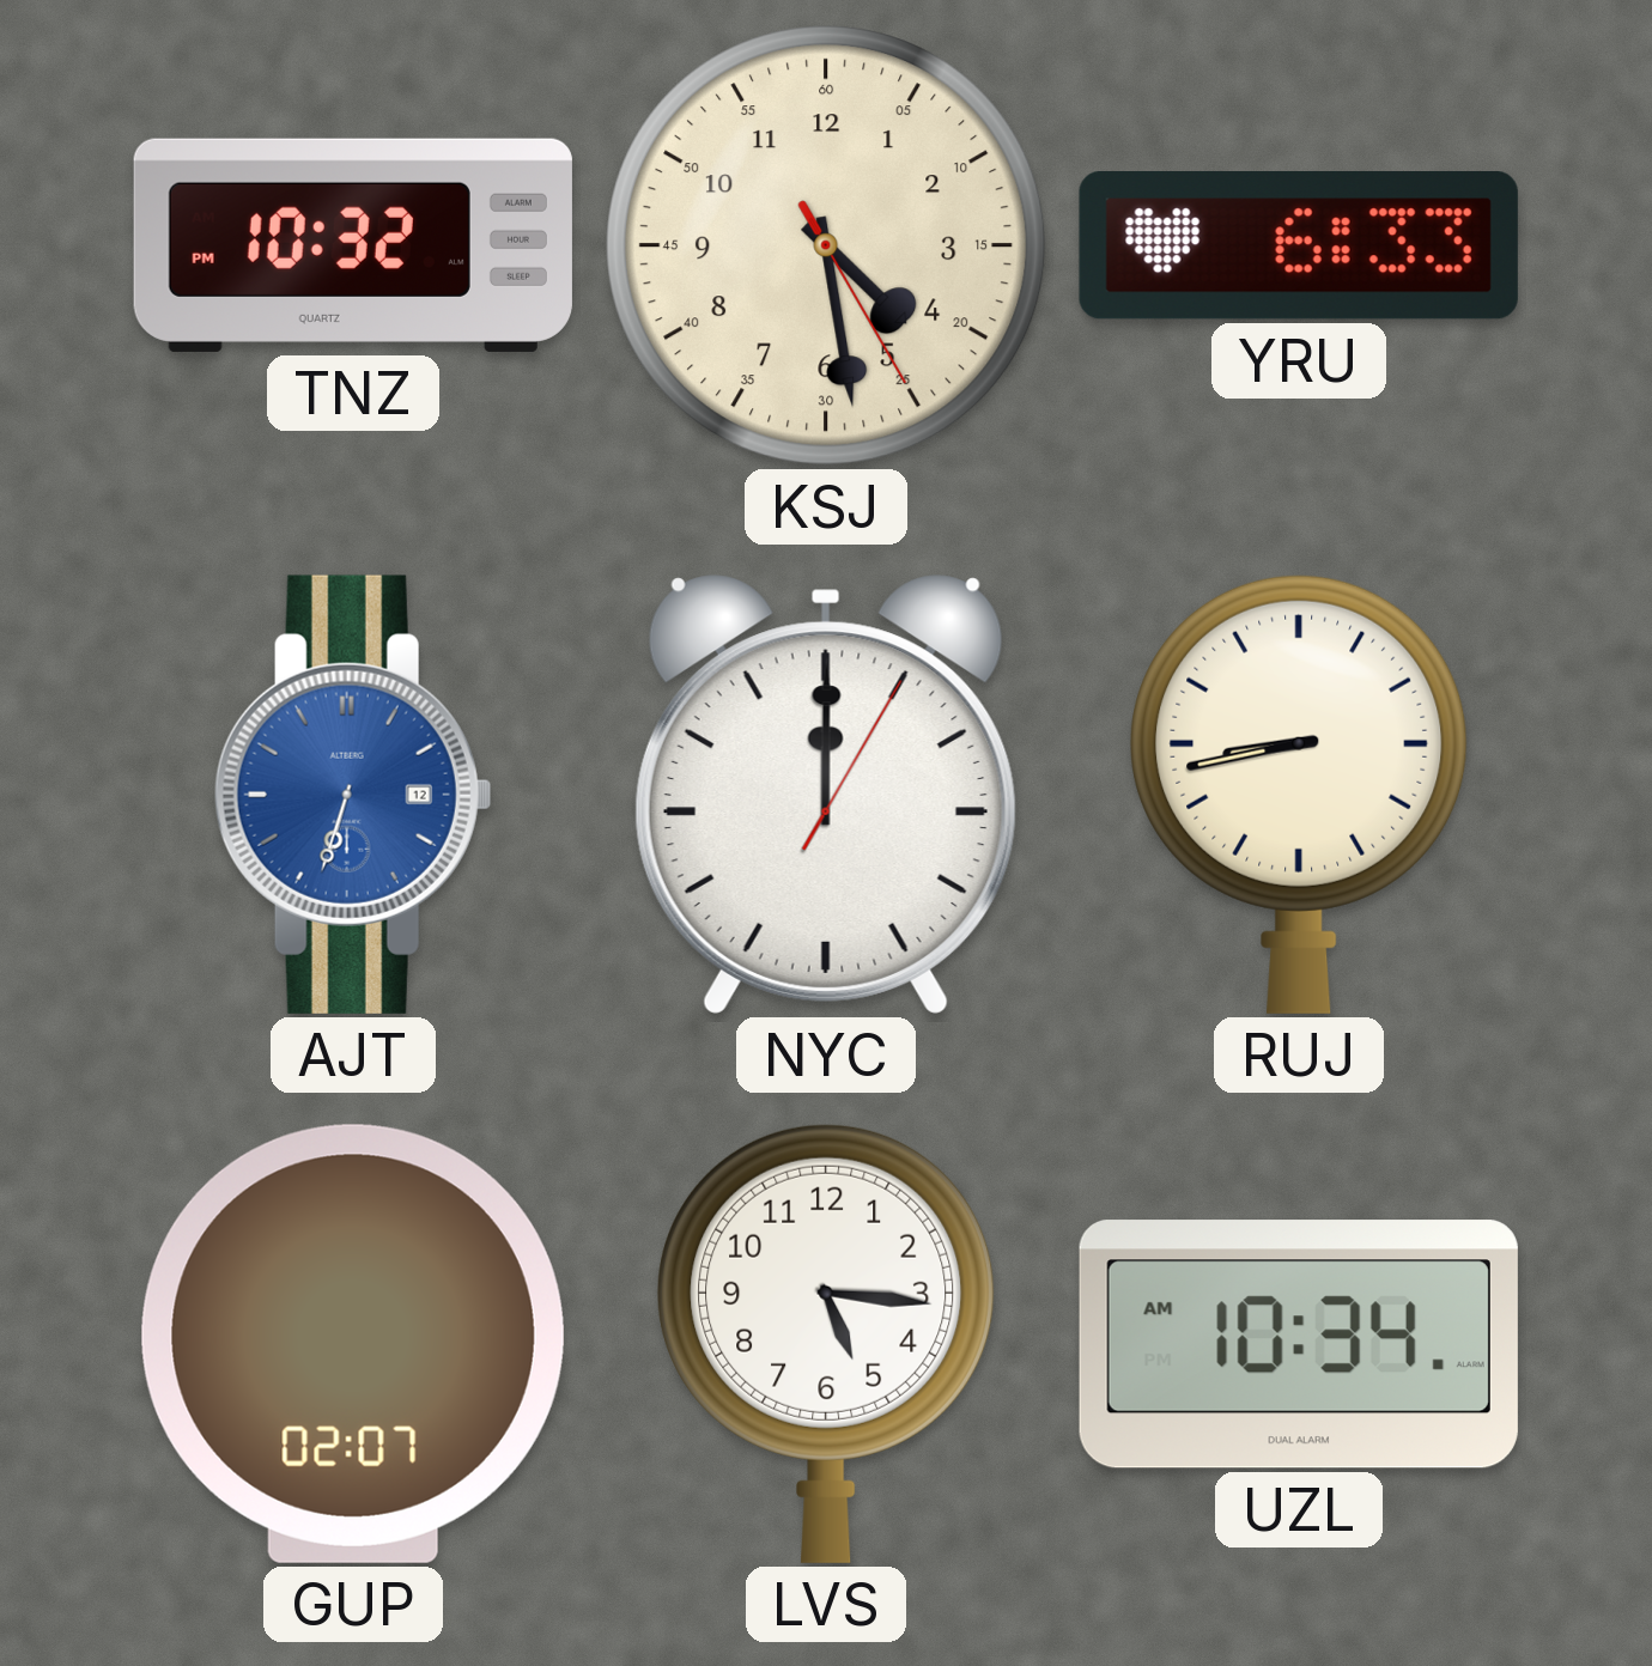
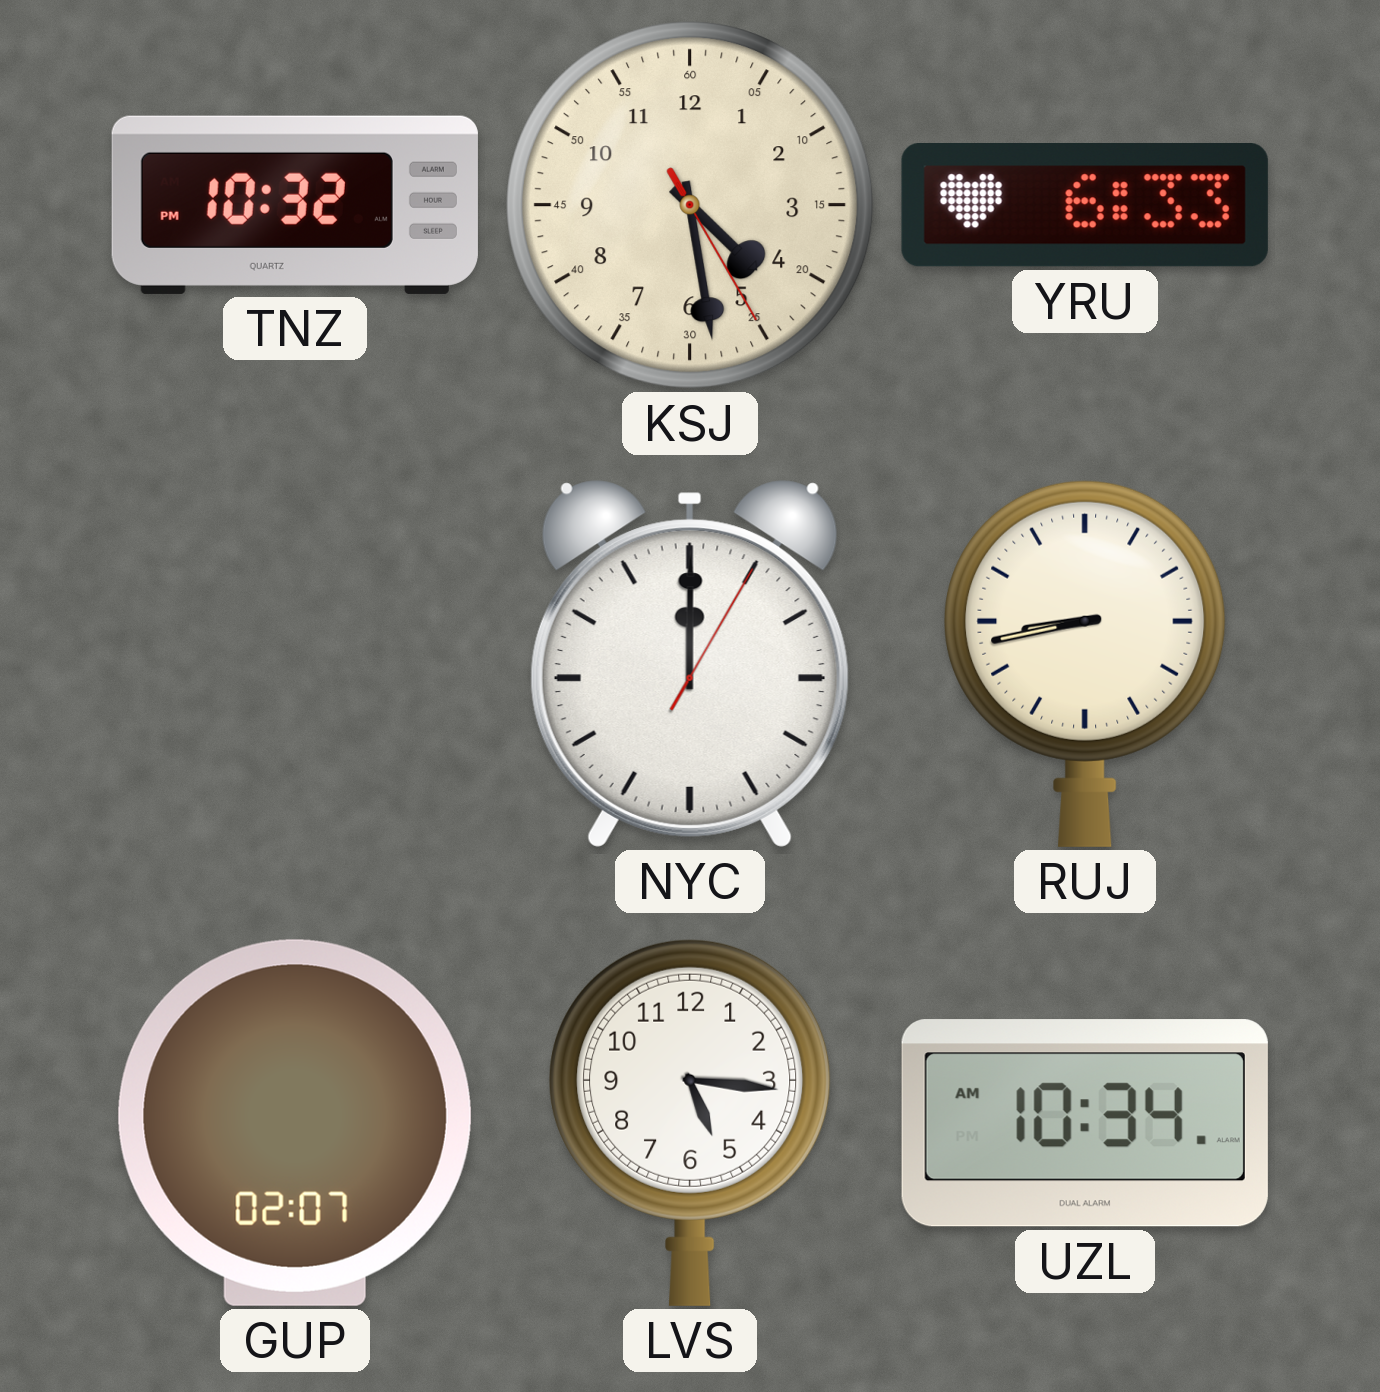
AJT: 6:33 -> none
